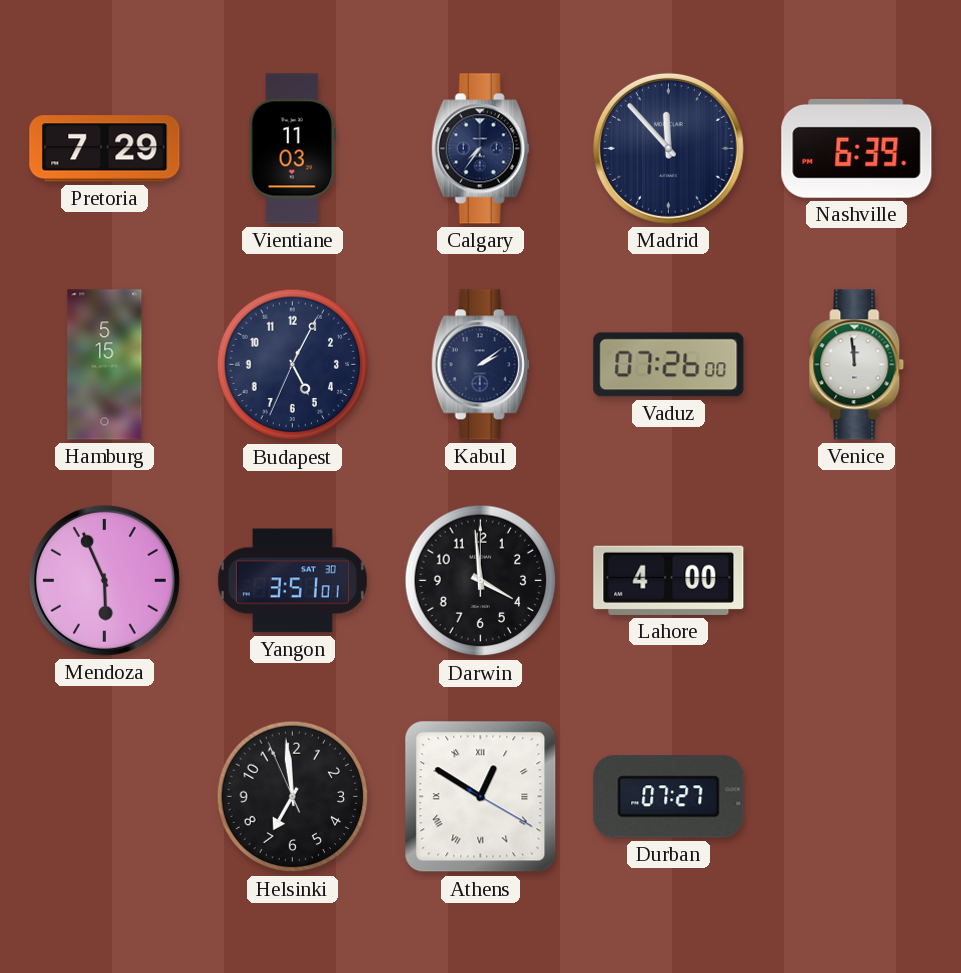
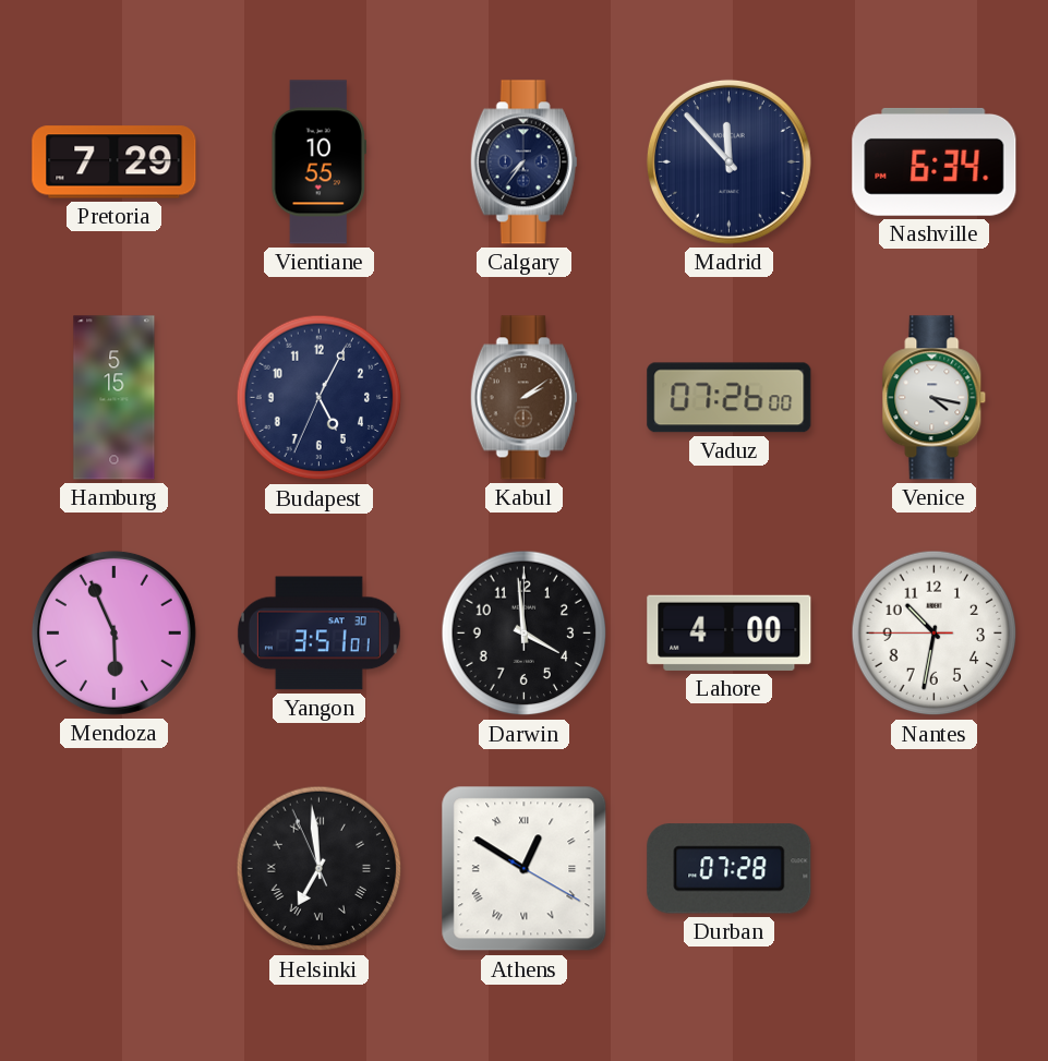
Vientiane: 11:03 -> 10:55
Nashville: 6:39 -> 6:34
Kabul dial: navy -> brown
Venice: 11:59 -> 4:17
Nantes: none -> 10:31
Helsinki numerals: Arabic -> Roman
Durban: 07:27 -> 07:28
